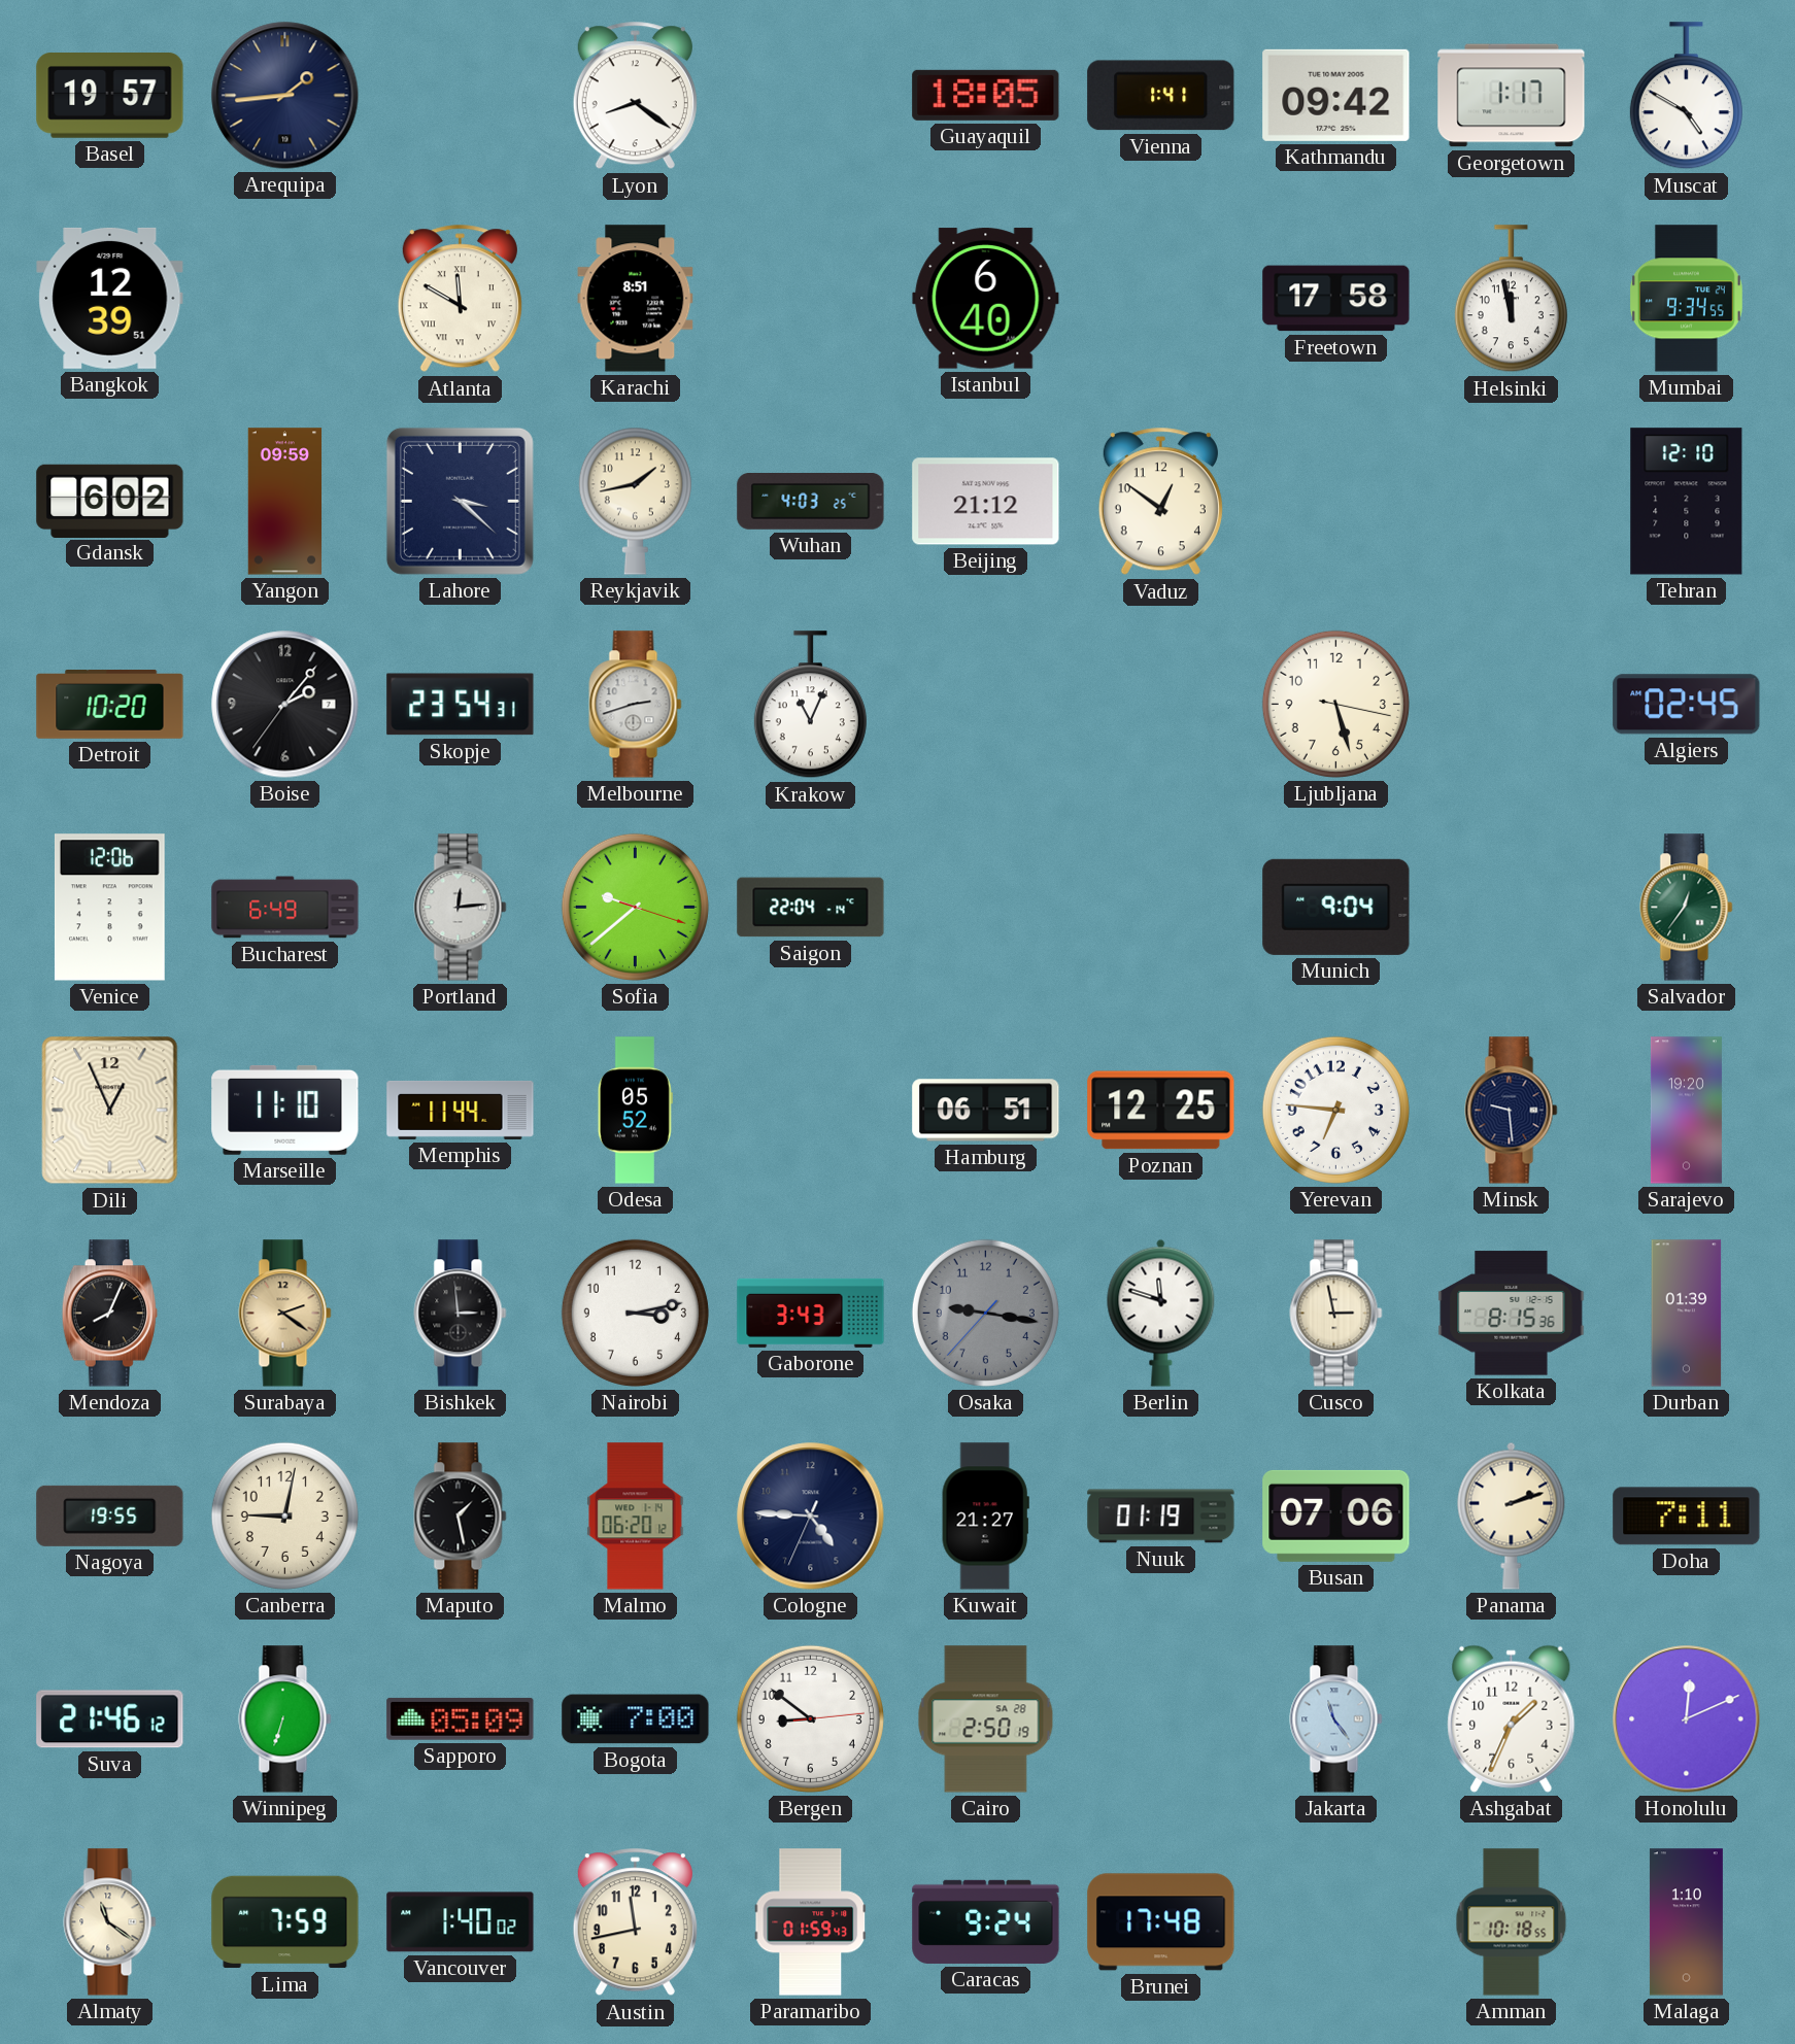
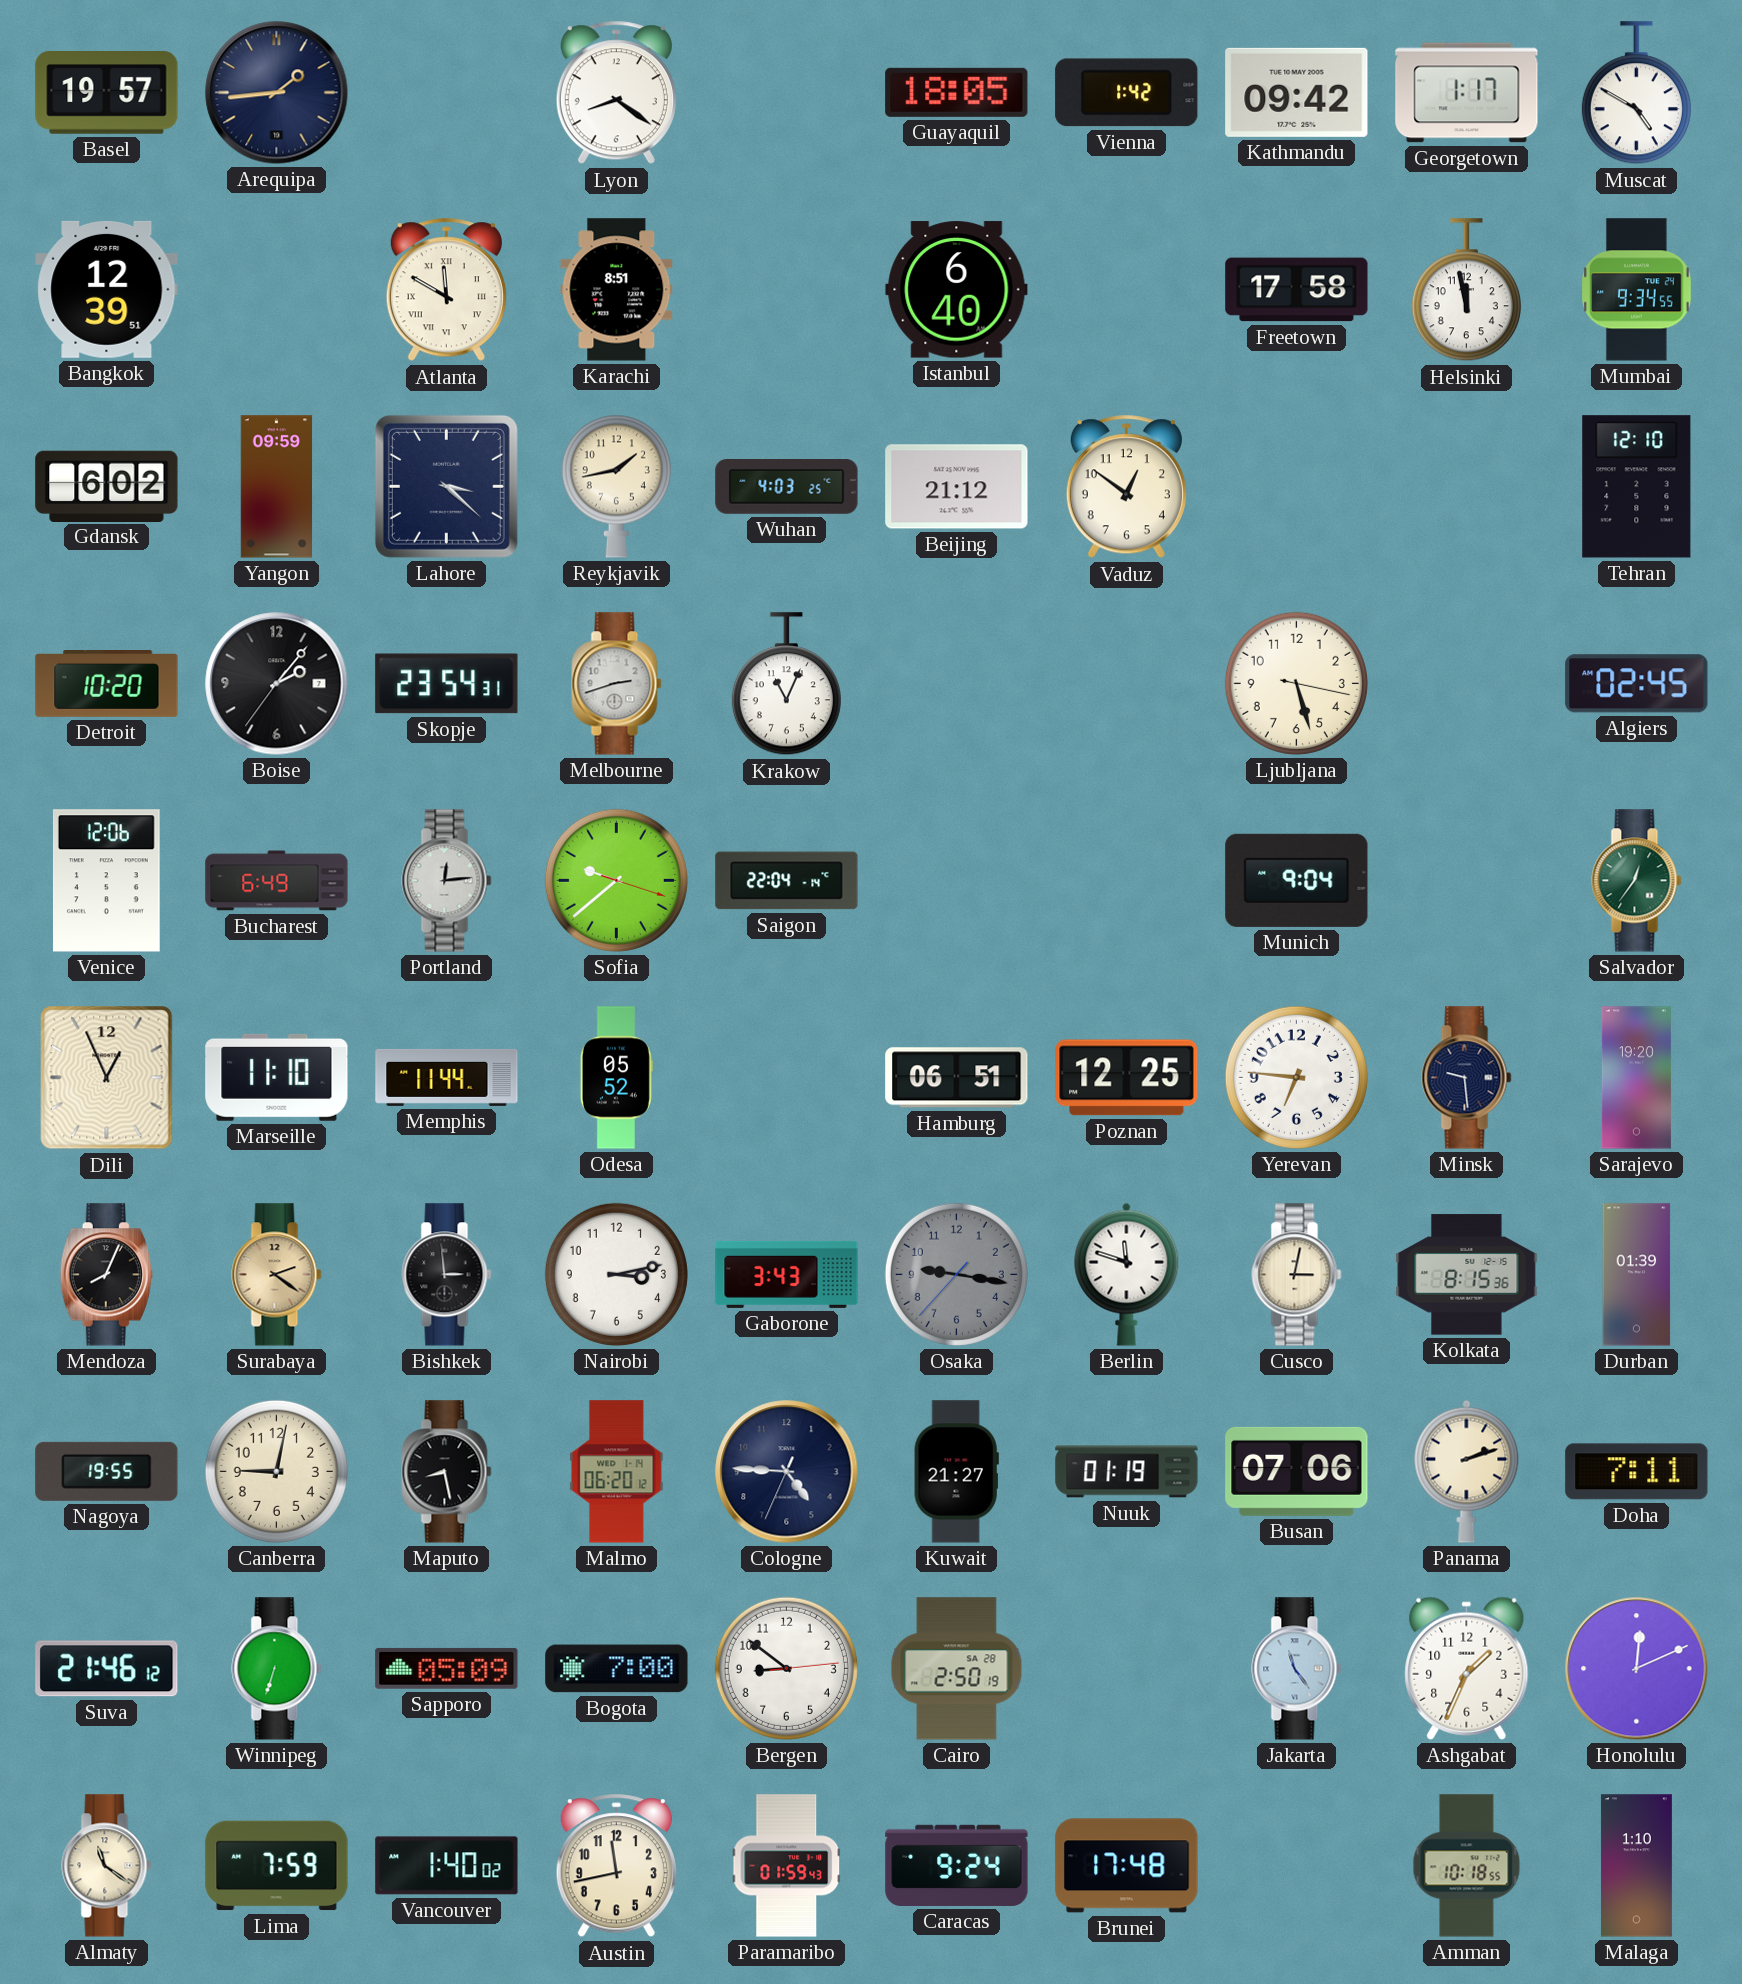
Vienna: 1:41 -> 1:42
Cusco: 2:58 -> 3:02
Maputo: 1:28 -> 8:28
